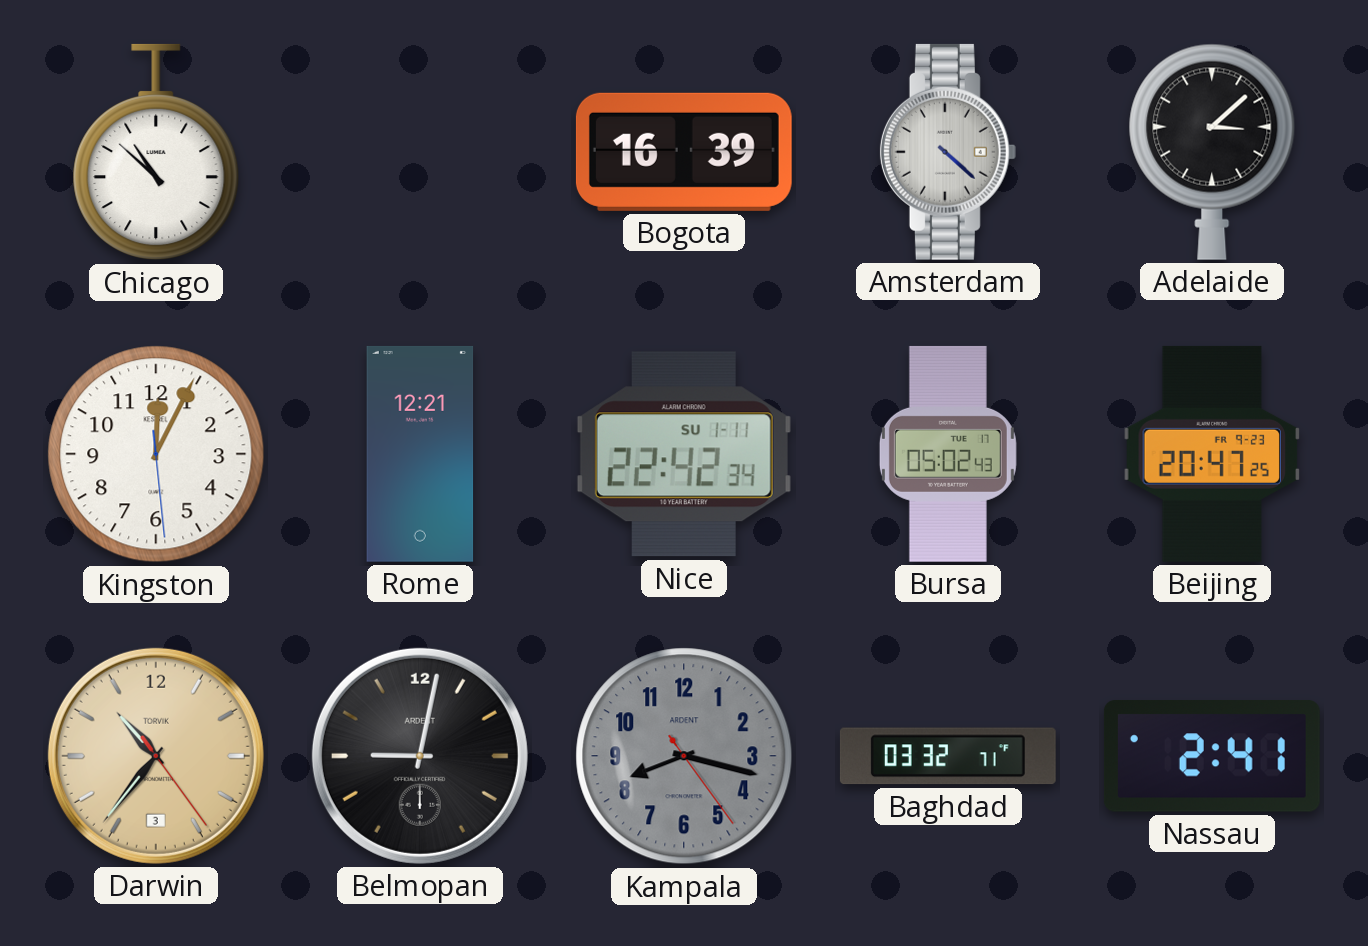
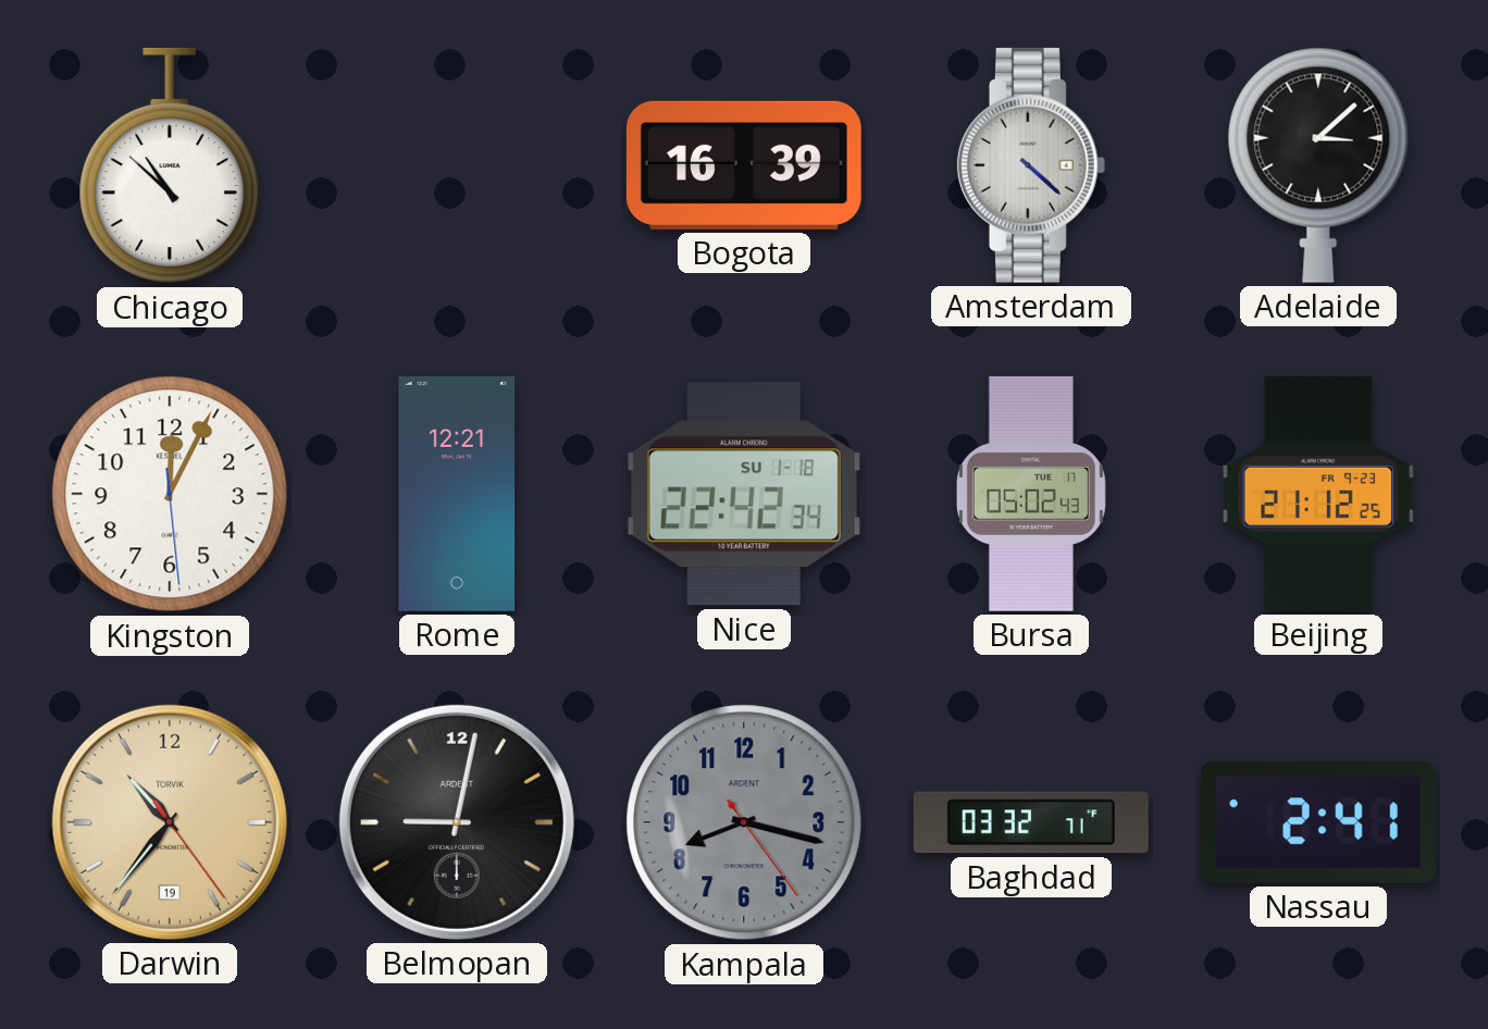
Nice date: SU 1-11 -> SU 1-18
Beijing: 20:47 -> 21:12
Darwin date: 3 -> 19
